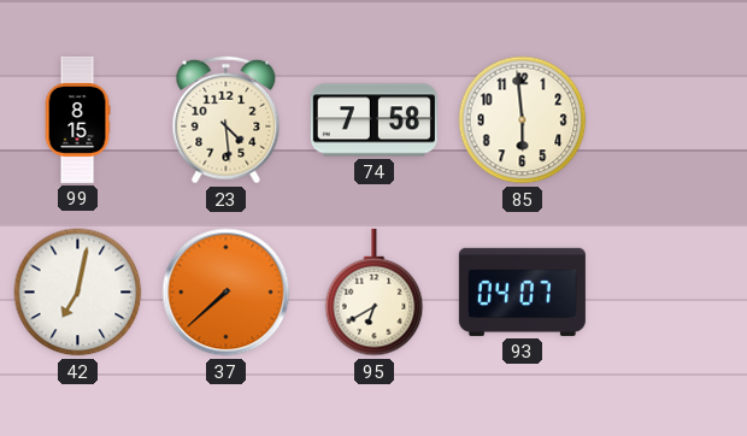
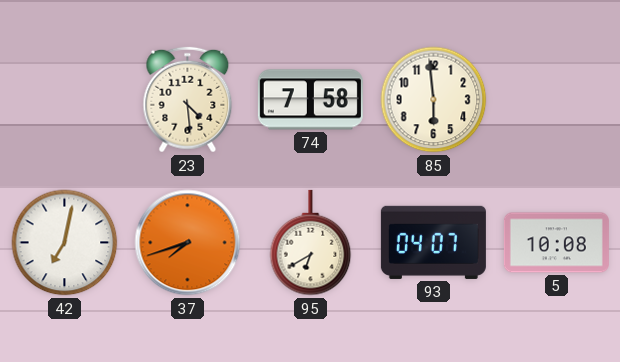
99: 8:15 -> none
37: 7:38 -> 7:42
5: none -> 10:08
